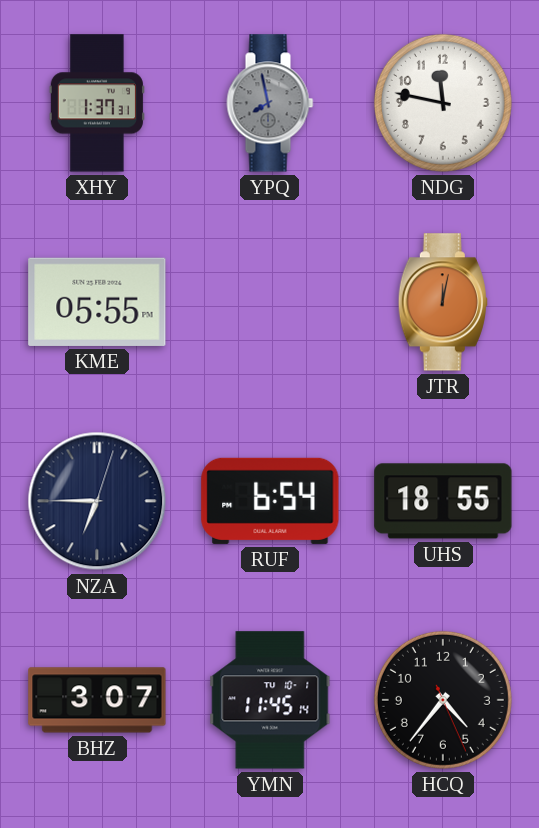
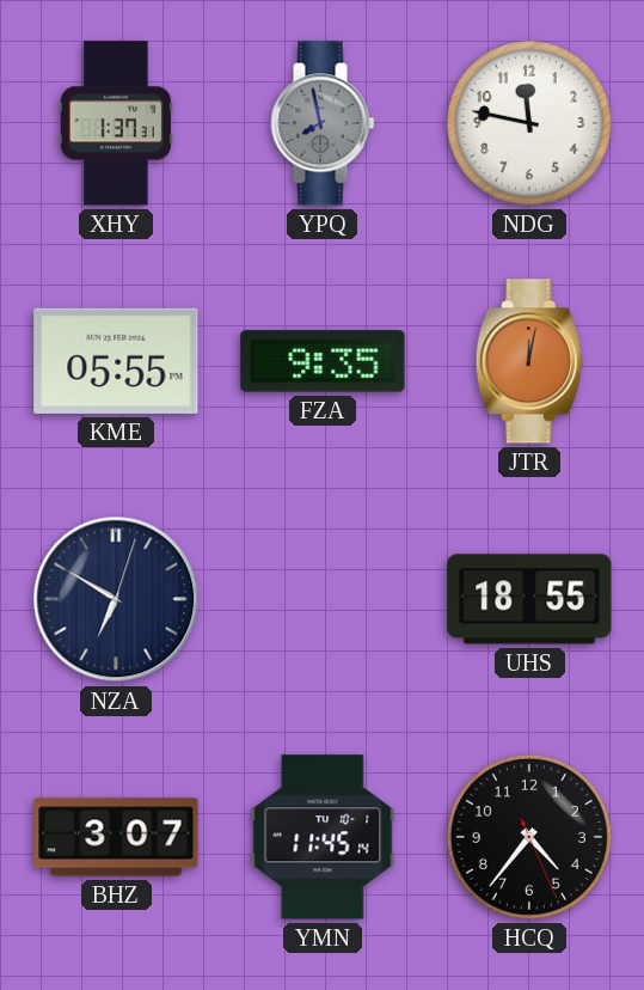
FZA: none -> 9:35
NZA: 6:45 -> 6:50
RUF: 6:54 -> none
